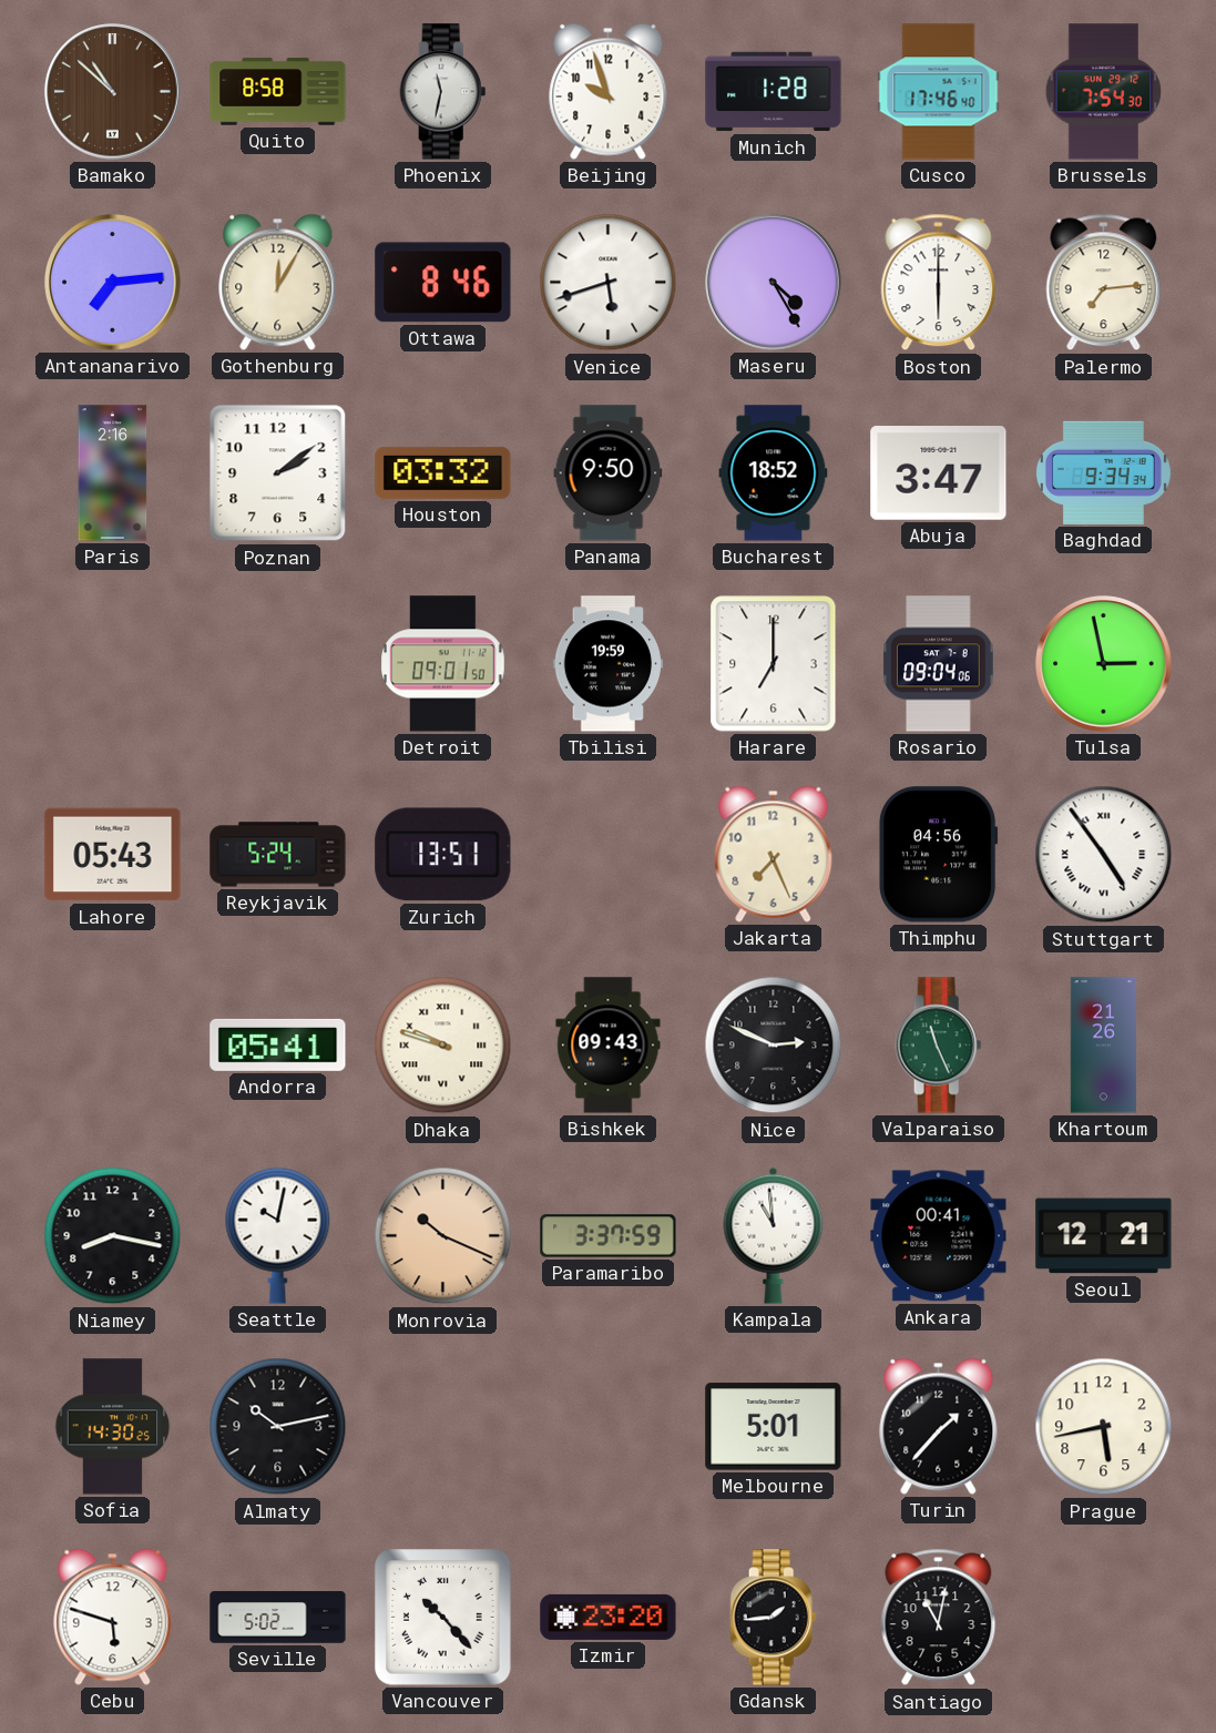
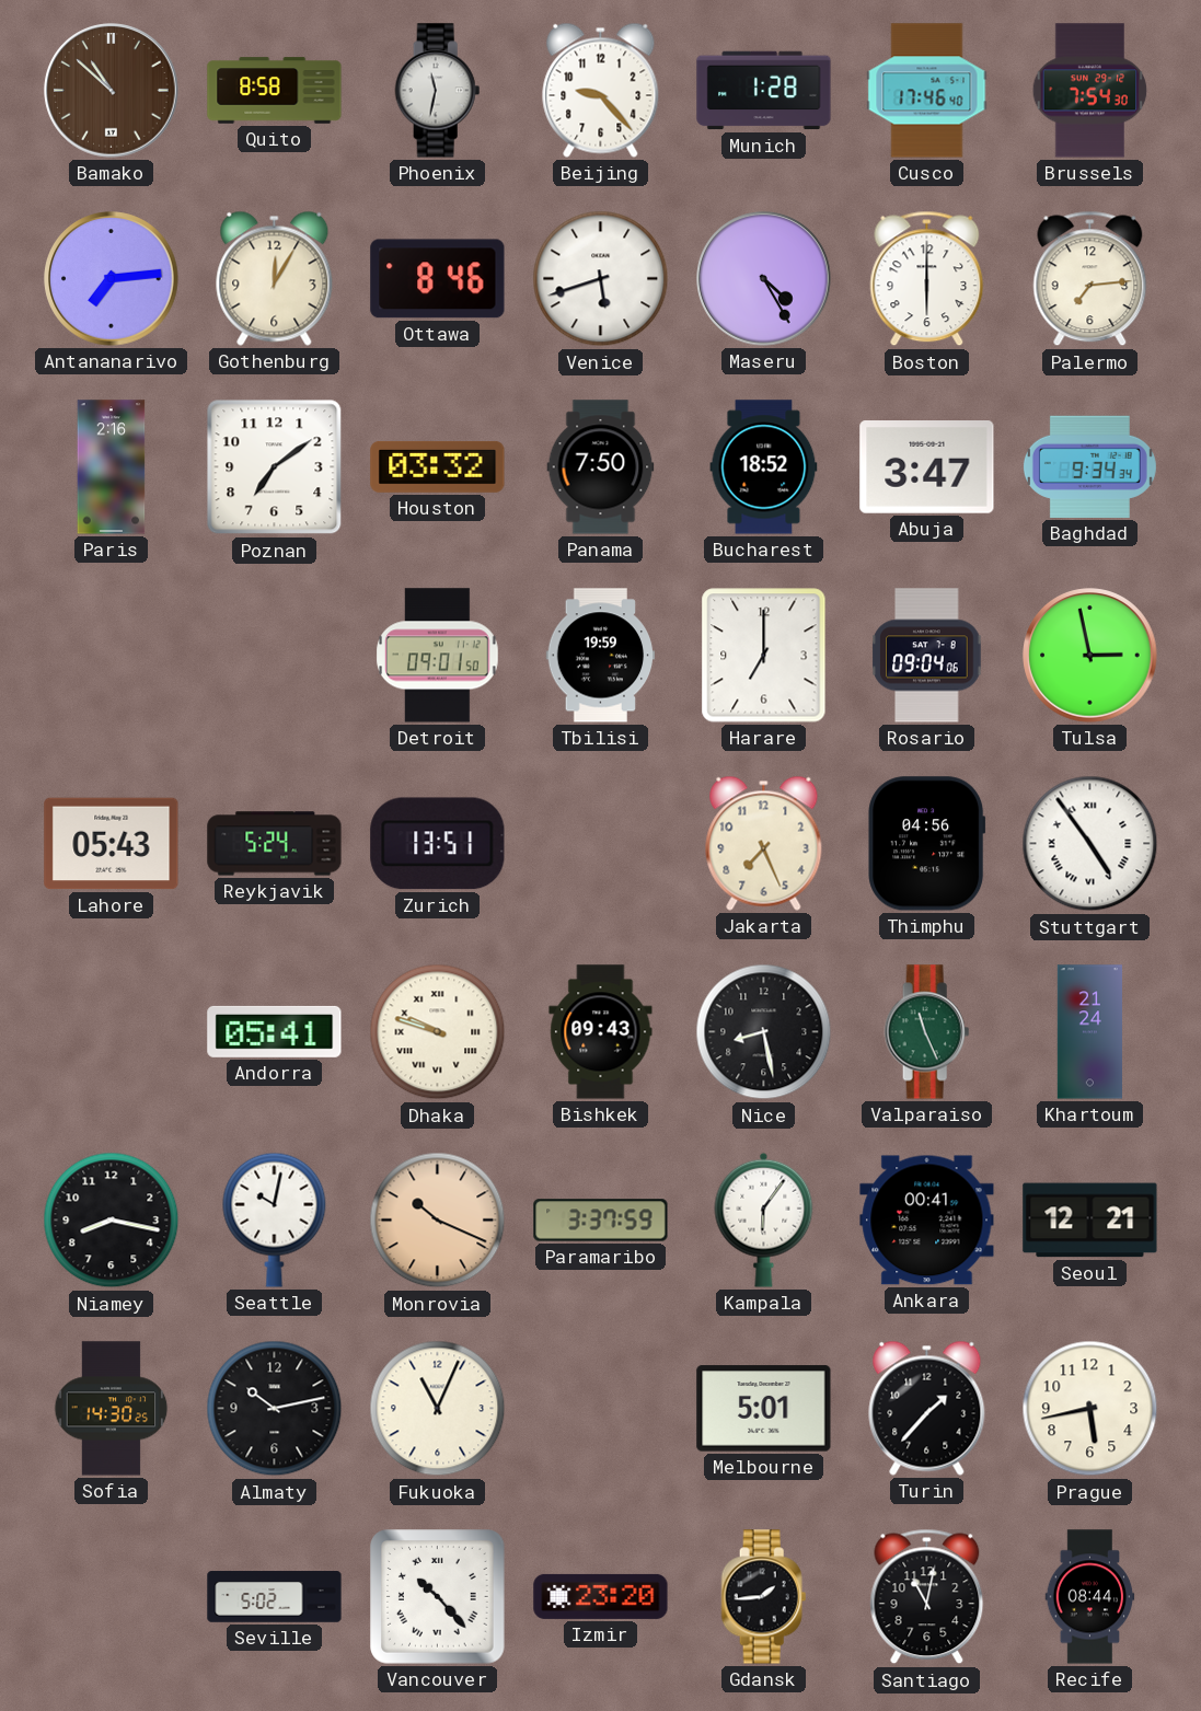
Beijing: 9:57 -> 9:23
Poznan: 2:09 -> 7:09
Panama: 9:50 -> 7:50
Nice: 2:49 -> 8:28
Khartoum: 21:26 -> 21:24
Kampala: 10:59 -> 6:06
Fukuoka: none -> 11:04
Cebu: 5:48 -> none
Recife: none -> 08:44
